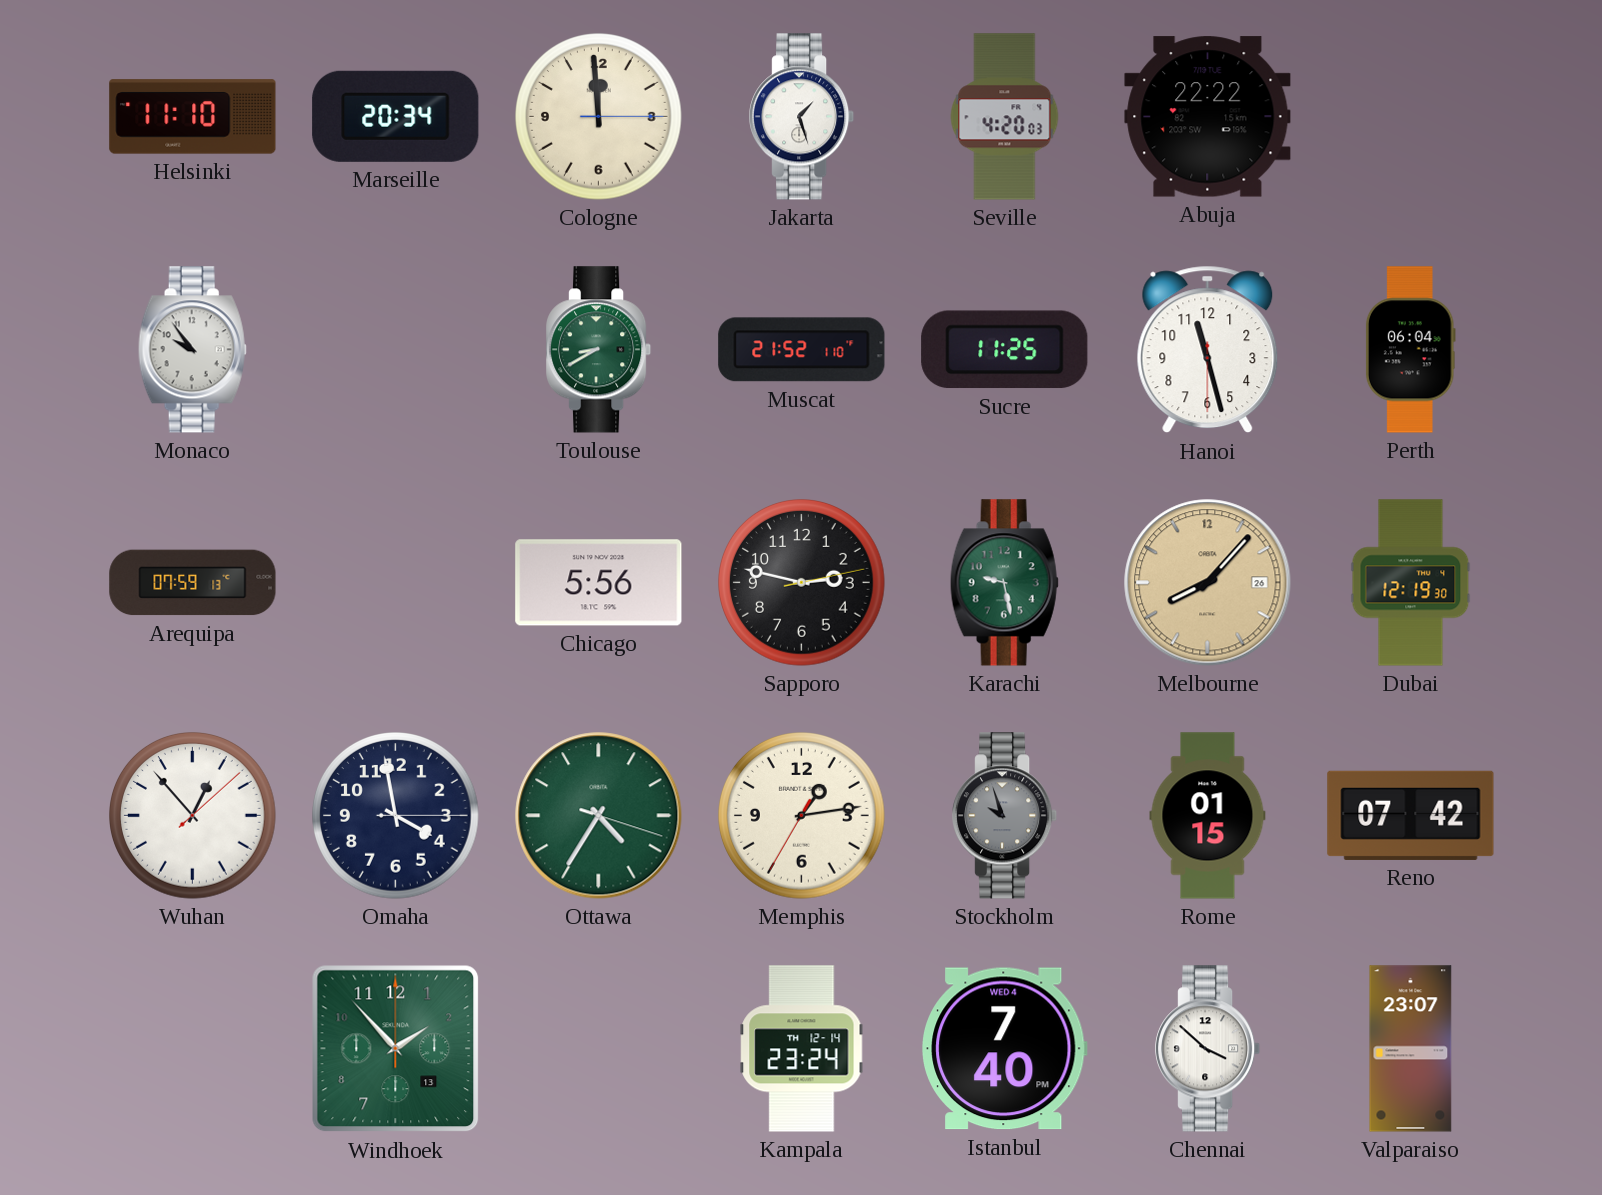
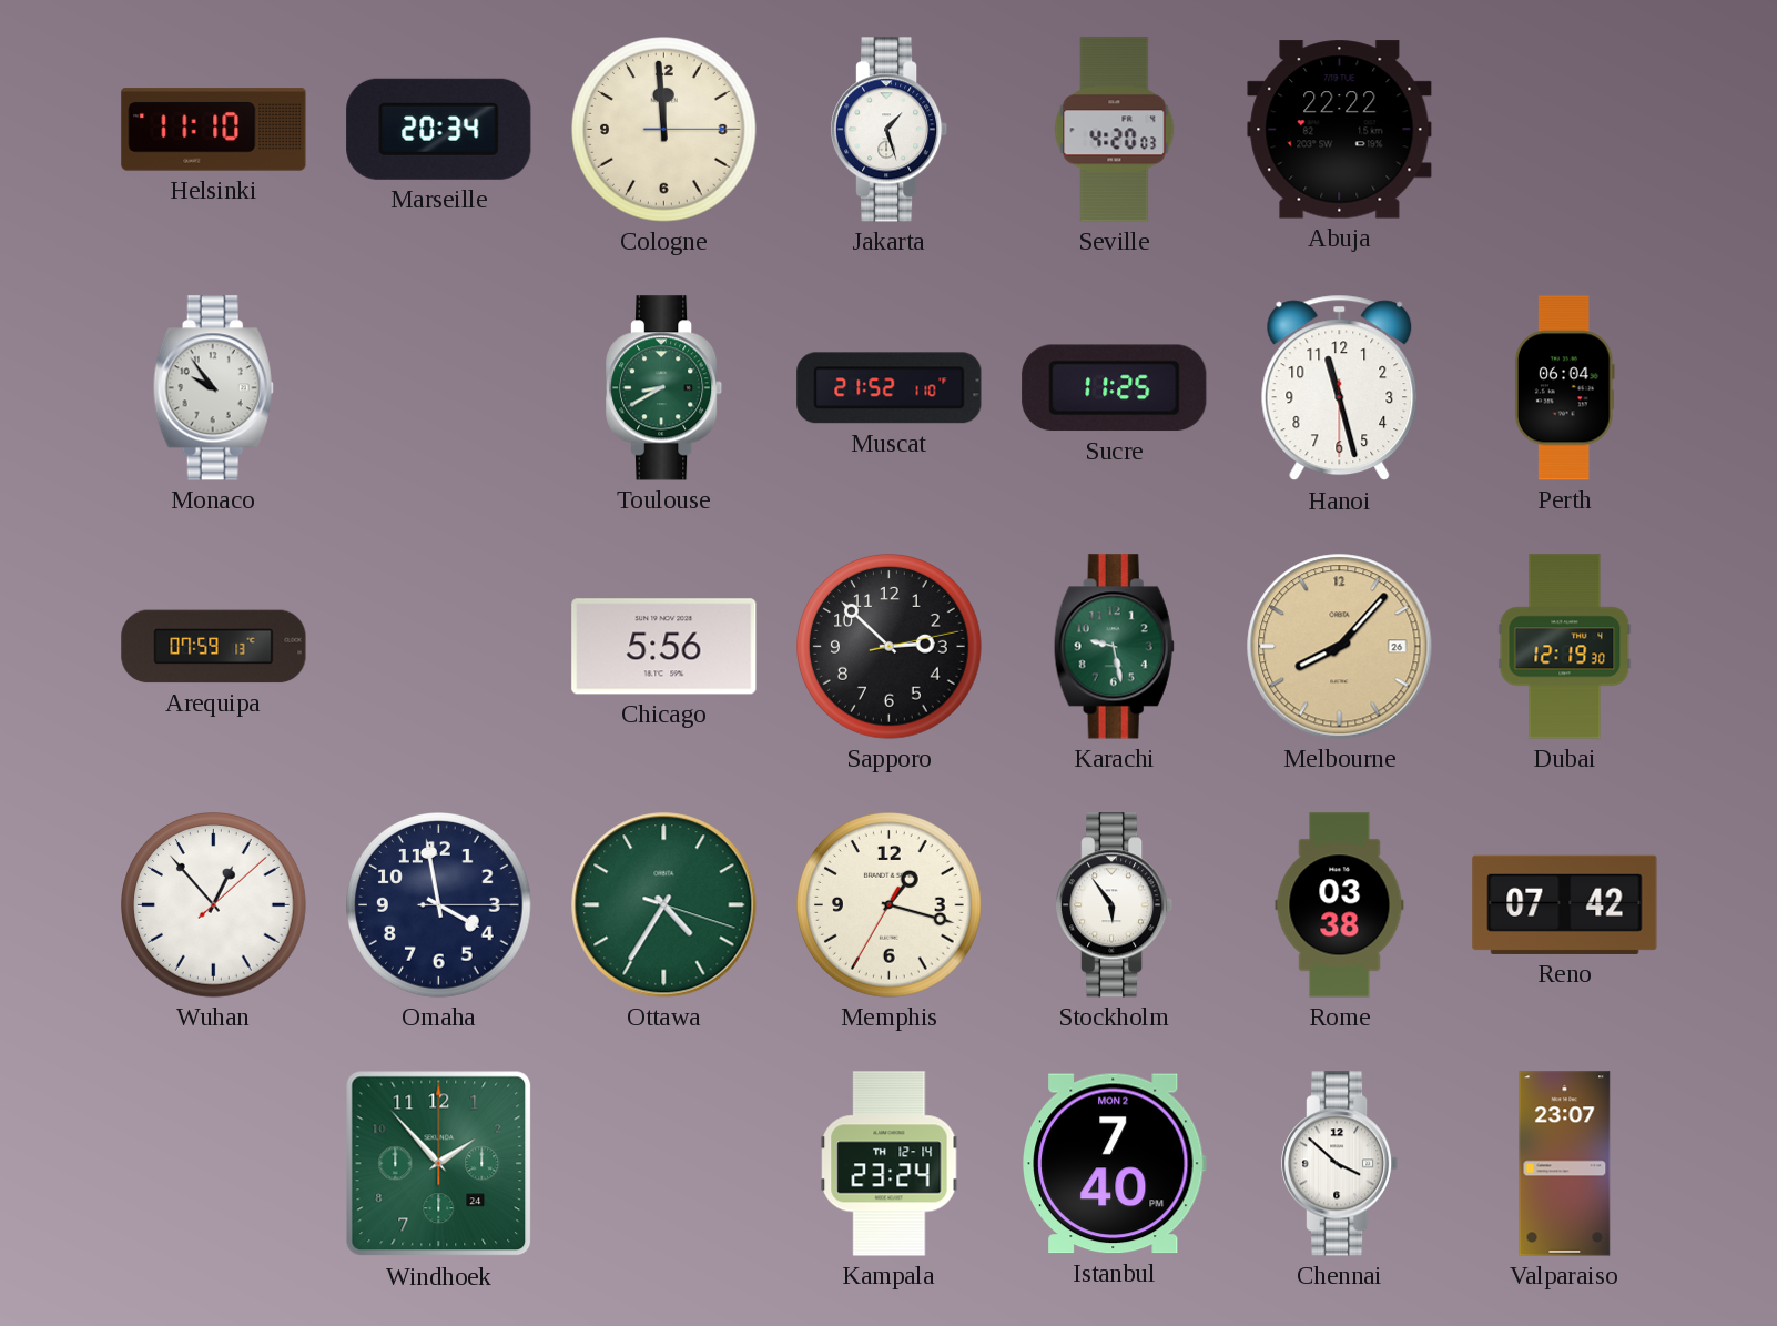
Sapporo: 2:47 -> 2:52
Memphis: 1:13 -> 1:17
Stockholm: 9:57 -> 5:54
Stockholm dial: grey -> white
Rome: 01:15 -> 03:38
Windhoek date: 13 -> 24
Istanbul date: WED 4 -> MON 2
